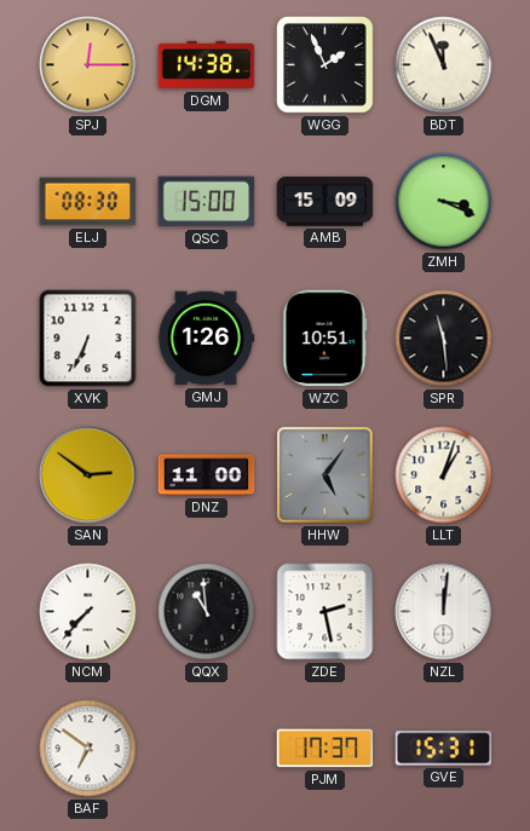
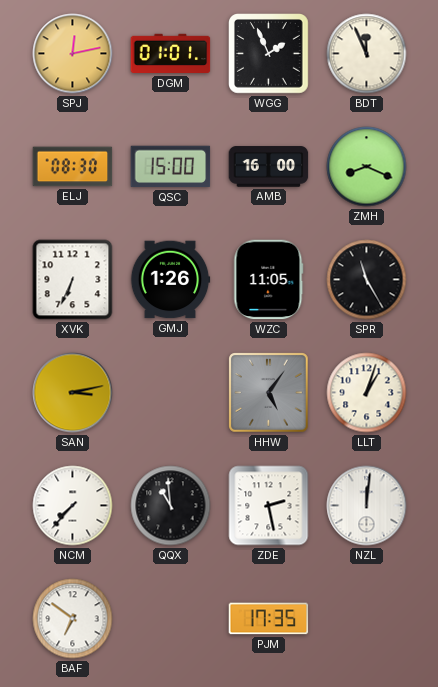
SPJ: 12:15 -> 12:13
DGM: 14:38 -> 01:01
AMB: 15:09 -> 16:00
ZMH: 3:19 -> 8:19
WZC: 10:51 -> 11:05
SPR: 11:29 -> 11:25
SAN: 2:51 -> 3:13
DNZ: 11:00 -> none
PJM: 17:37 -> 17:35
GVE: 15:31 -> none
